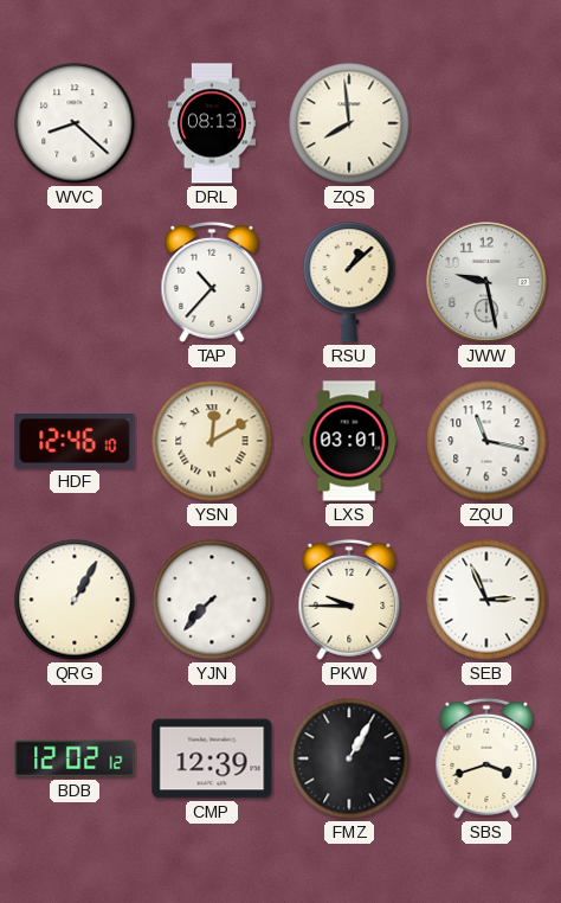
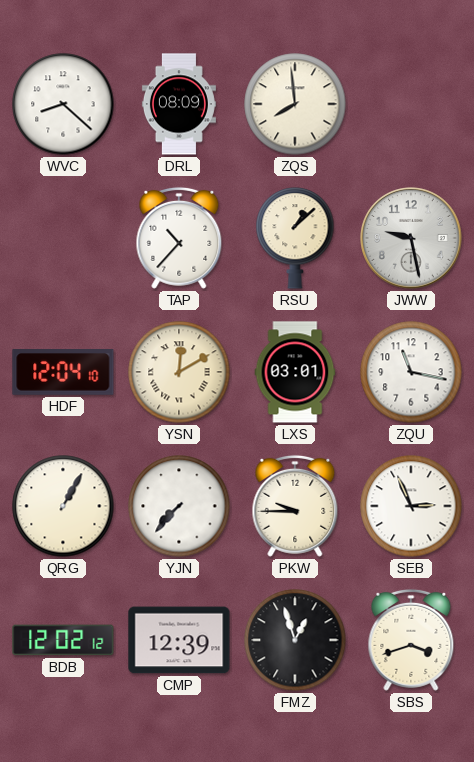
DRL: 08:13 -> 08:09
HDF: 12:46 -> 12:04
FMZ: 1:05 -> 12:57
